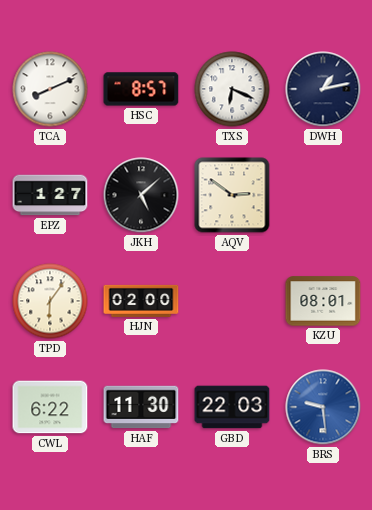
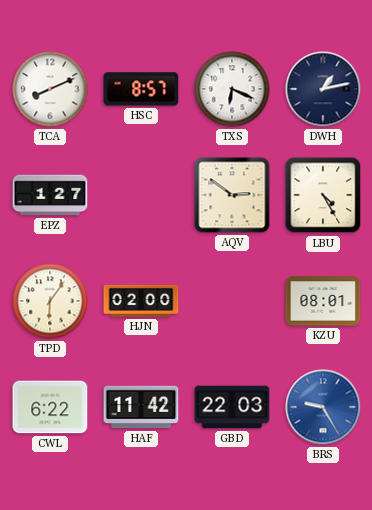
JKH: 5:08 -> none
LBU: none -> 4:25
HAF: 11:30 -> 11:42
BRS: 9:29 -> 9:25
